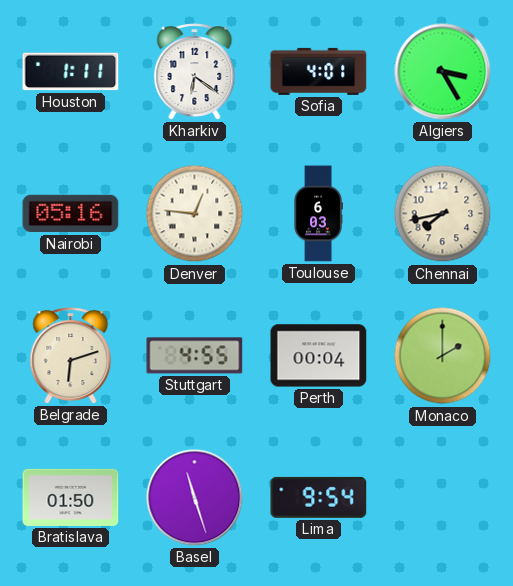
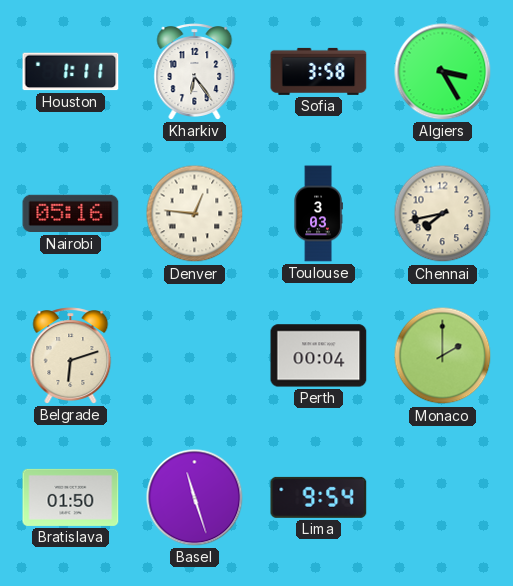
Kharkiv: 6:21 -> 6:24
Sofia: 4:01 -> 3:58
Toulouse: 6:03 -> 3:03
Stuttgart: 4:55 -> none
